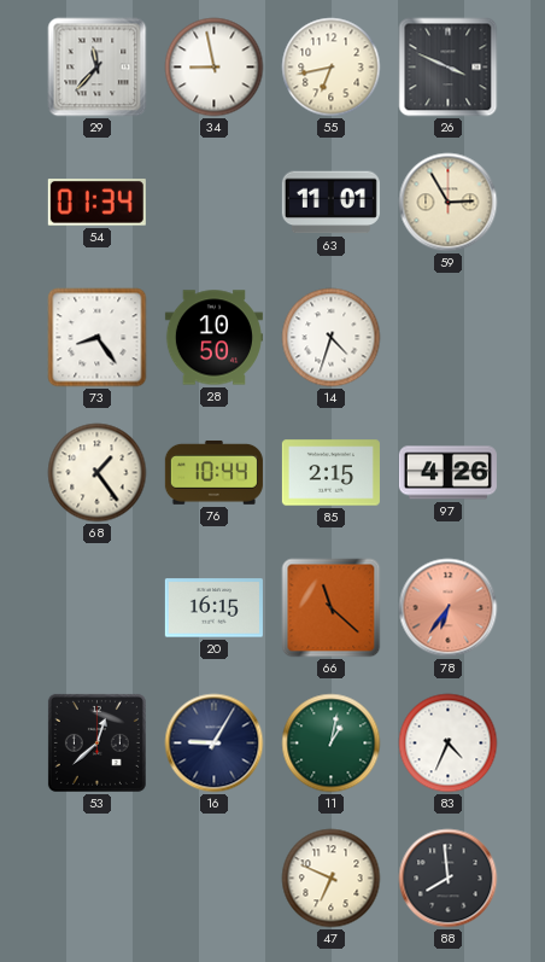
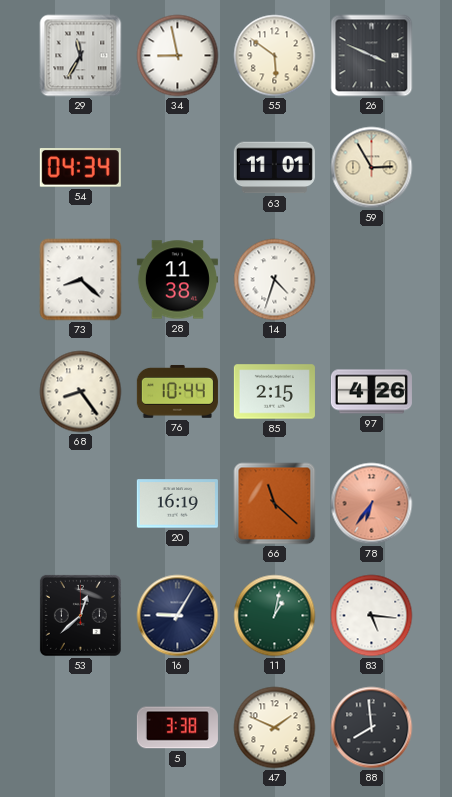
29: 11:37 -> 11:35
55: 6:43 -> 5:51
54: 01:34 -> 04:34
73: 8:24 -> 8:22
28: 10:50 -> 11:38
68: 1:24 -> 8:24
20: 16:15 -> 16:19
83: 4:34 -> 5:16
5: none -> 3:38
47: 6:49 -> 1:49
